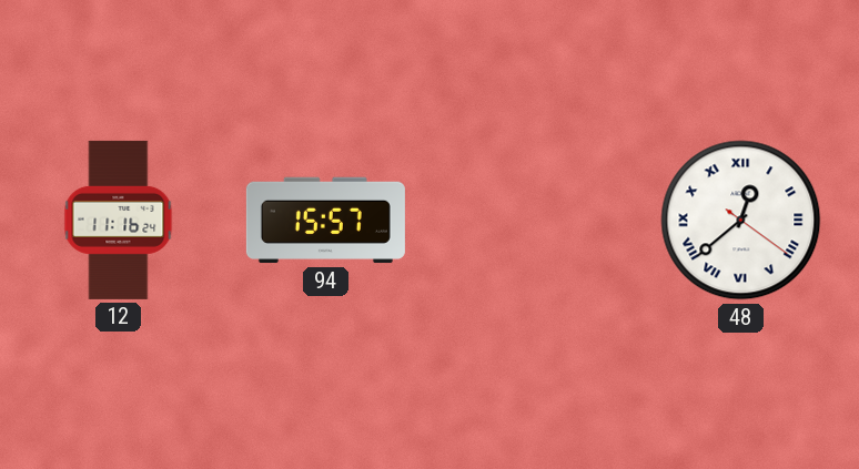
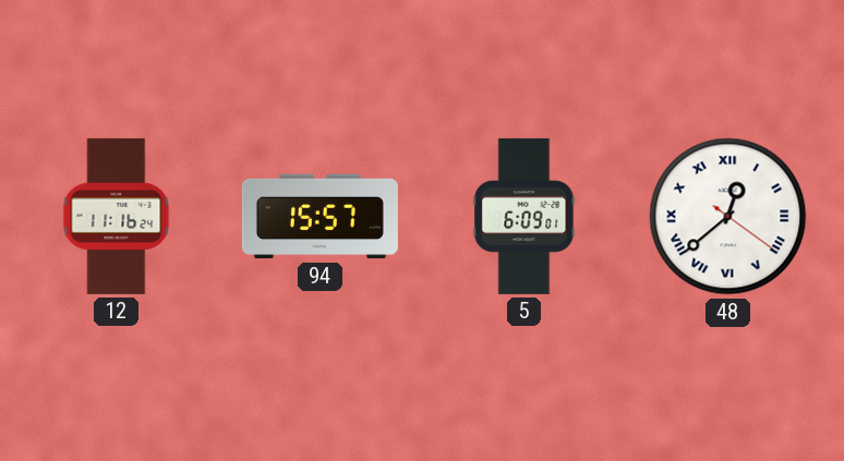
5: none -> 6:09
